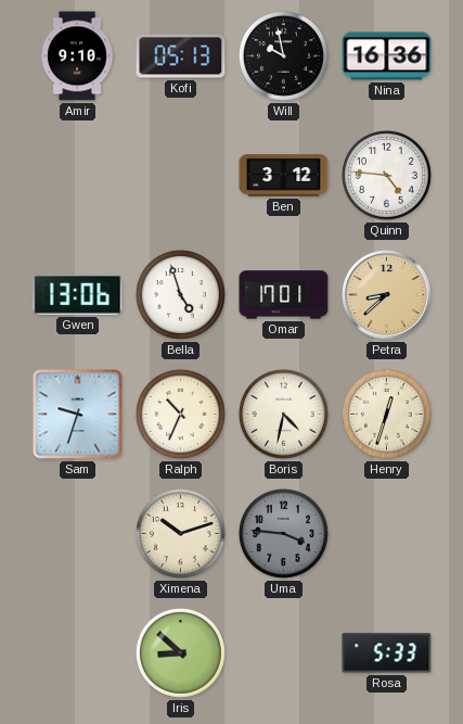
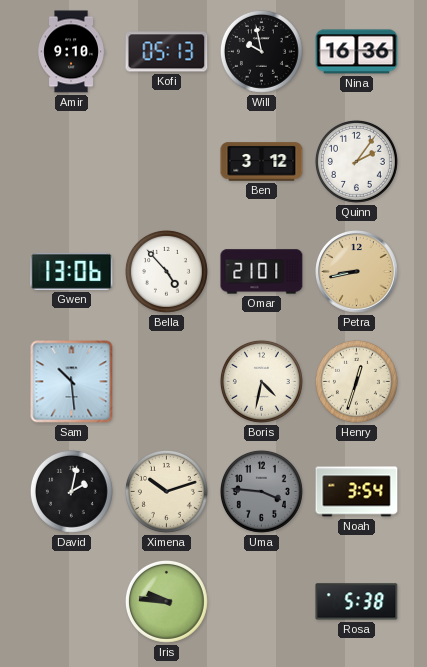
Quinn: 4:46 -> 2:06
Bella: 4:57 -> 4:53
Omar: 17:01 -> 21:01
Petra: 8:38 -> 8:43
Sam: 9:33 -> 10:29
Ralph: 10:34 -> none
David: none -> 2:02
Noah: none -> 3:54
Iris: 8:52 -> 9:46
Rosa: 5:33 -> 5:38
